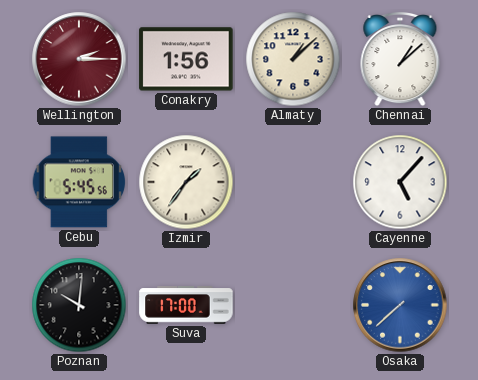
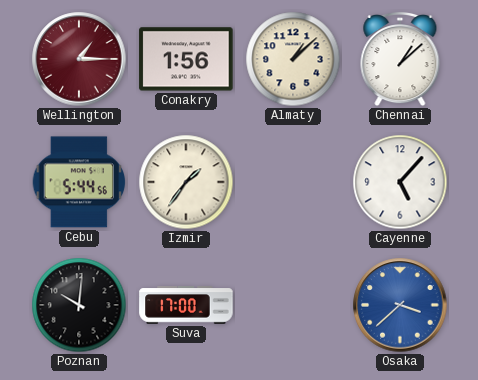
Wellington: 2:15 -> 1:15
Cebu: 5:45 -> 5:44
Osaka: 7:38 -> 3:38
